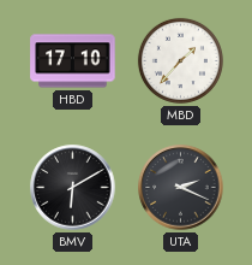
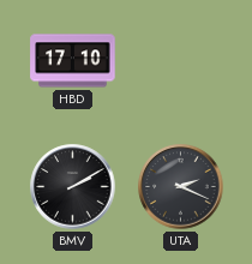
MBD: 1:37 -> none
BMV: 6:10 -> 2:10
